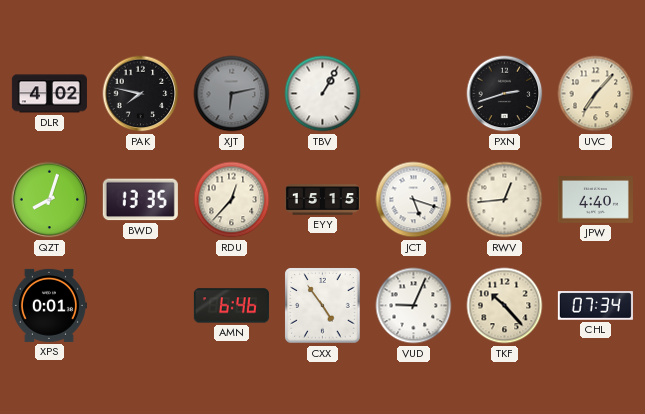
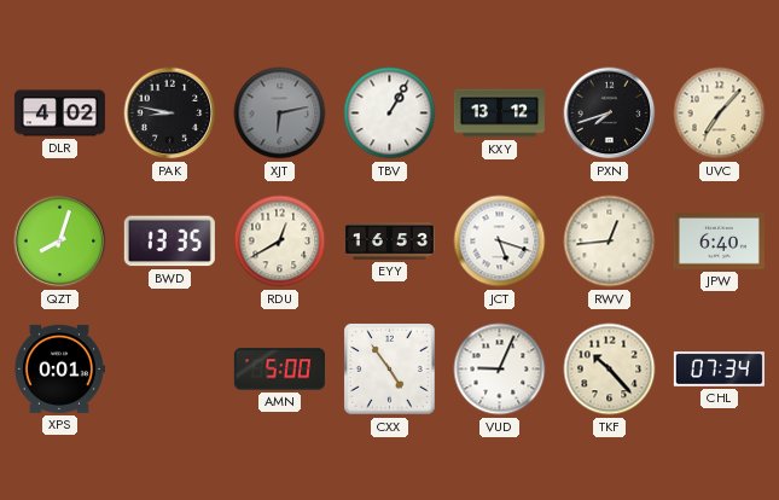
PAK: 7:47 -> 8:47
KXY: none -> 13:12
PXN: 2:42 -> 7:42
RDU: 12:37 -> 12:40
EYY: 15:15 -> 16:53
JPW: 4:40 -> 6:40
AMN: 6:46 -> 5:00
